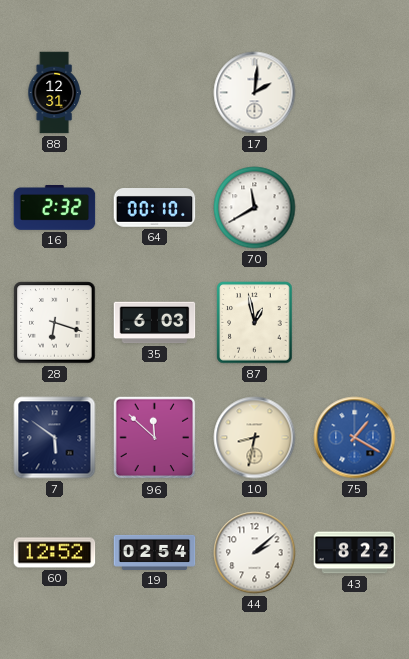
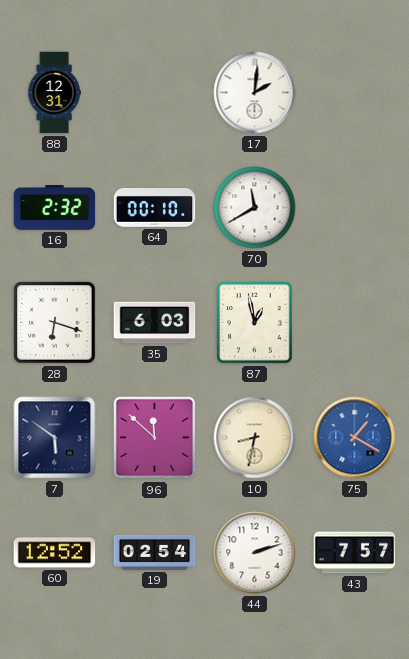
44: 2:08 -> 2:12
43: 8:22 -> 7:57
